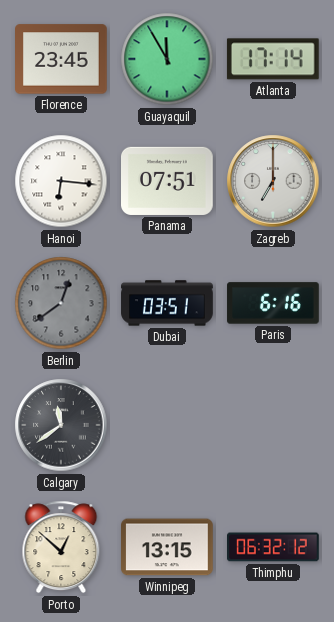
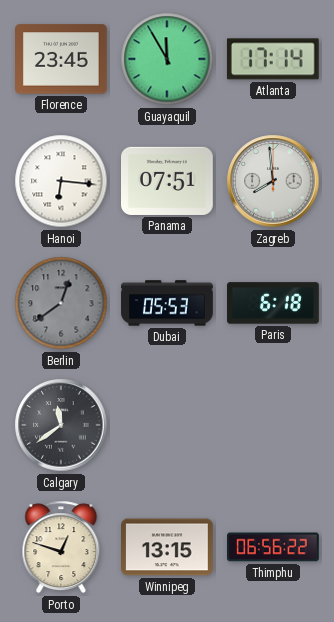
Zagreb: 7:00 -> 7:59
Dubai: 03:51 -> 05:53
Paris: 6:16 -> 6:18
Porto: 12:52 -> 12:48
Thimphu: 06:32 -> 06:56
